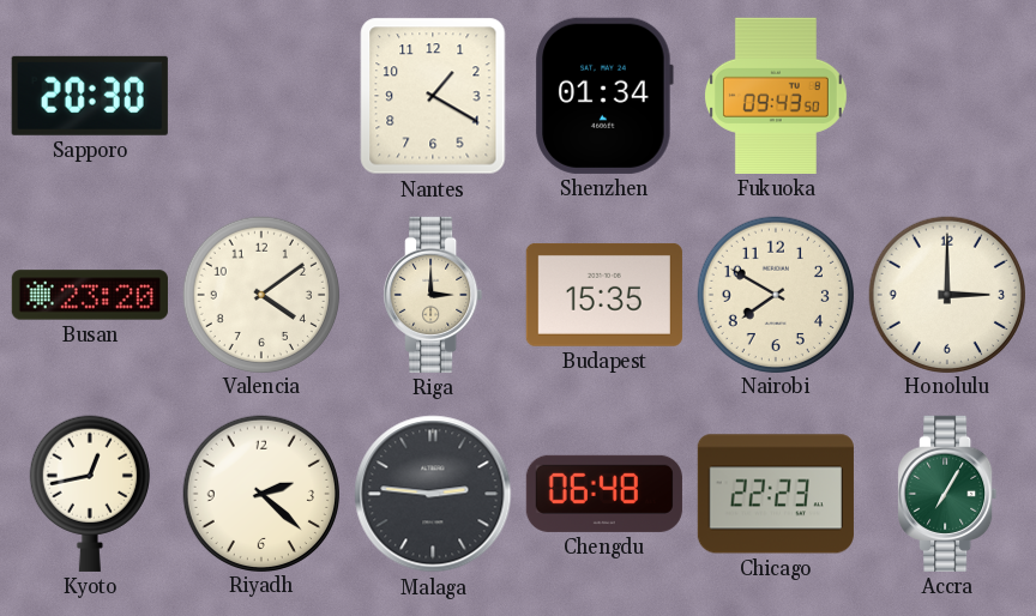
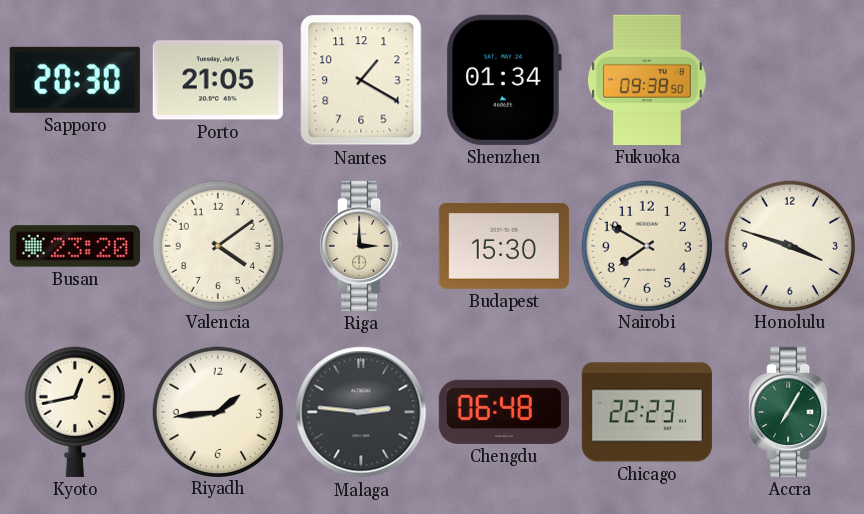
Porto: none -> 21:05
Fukuoka: 09:43 -> 09:38
Budapest: 15:35 -> 15:30
Honolulu: 3:00 -> 3:48
Riyadh: 2:22 -> 1:44
